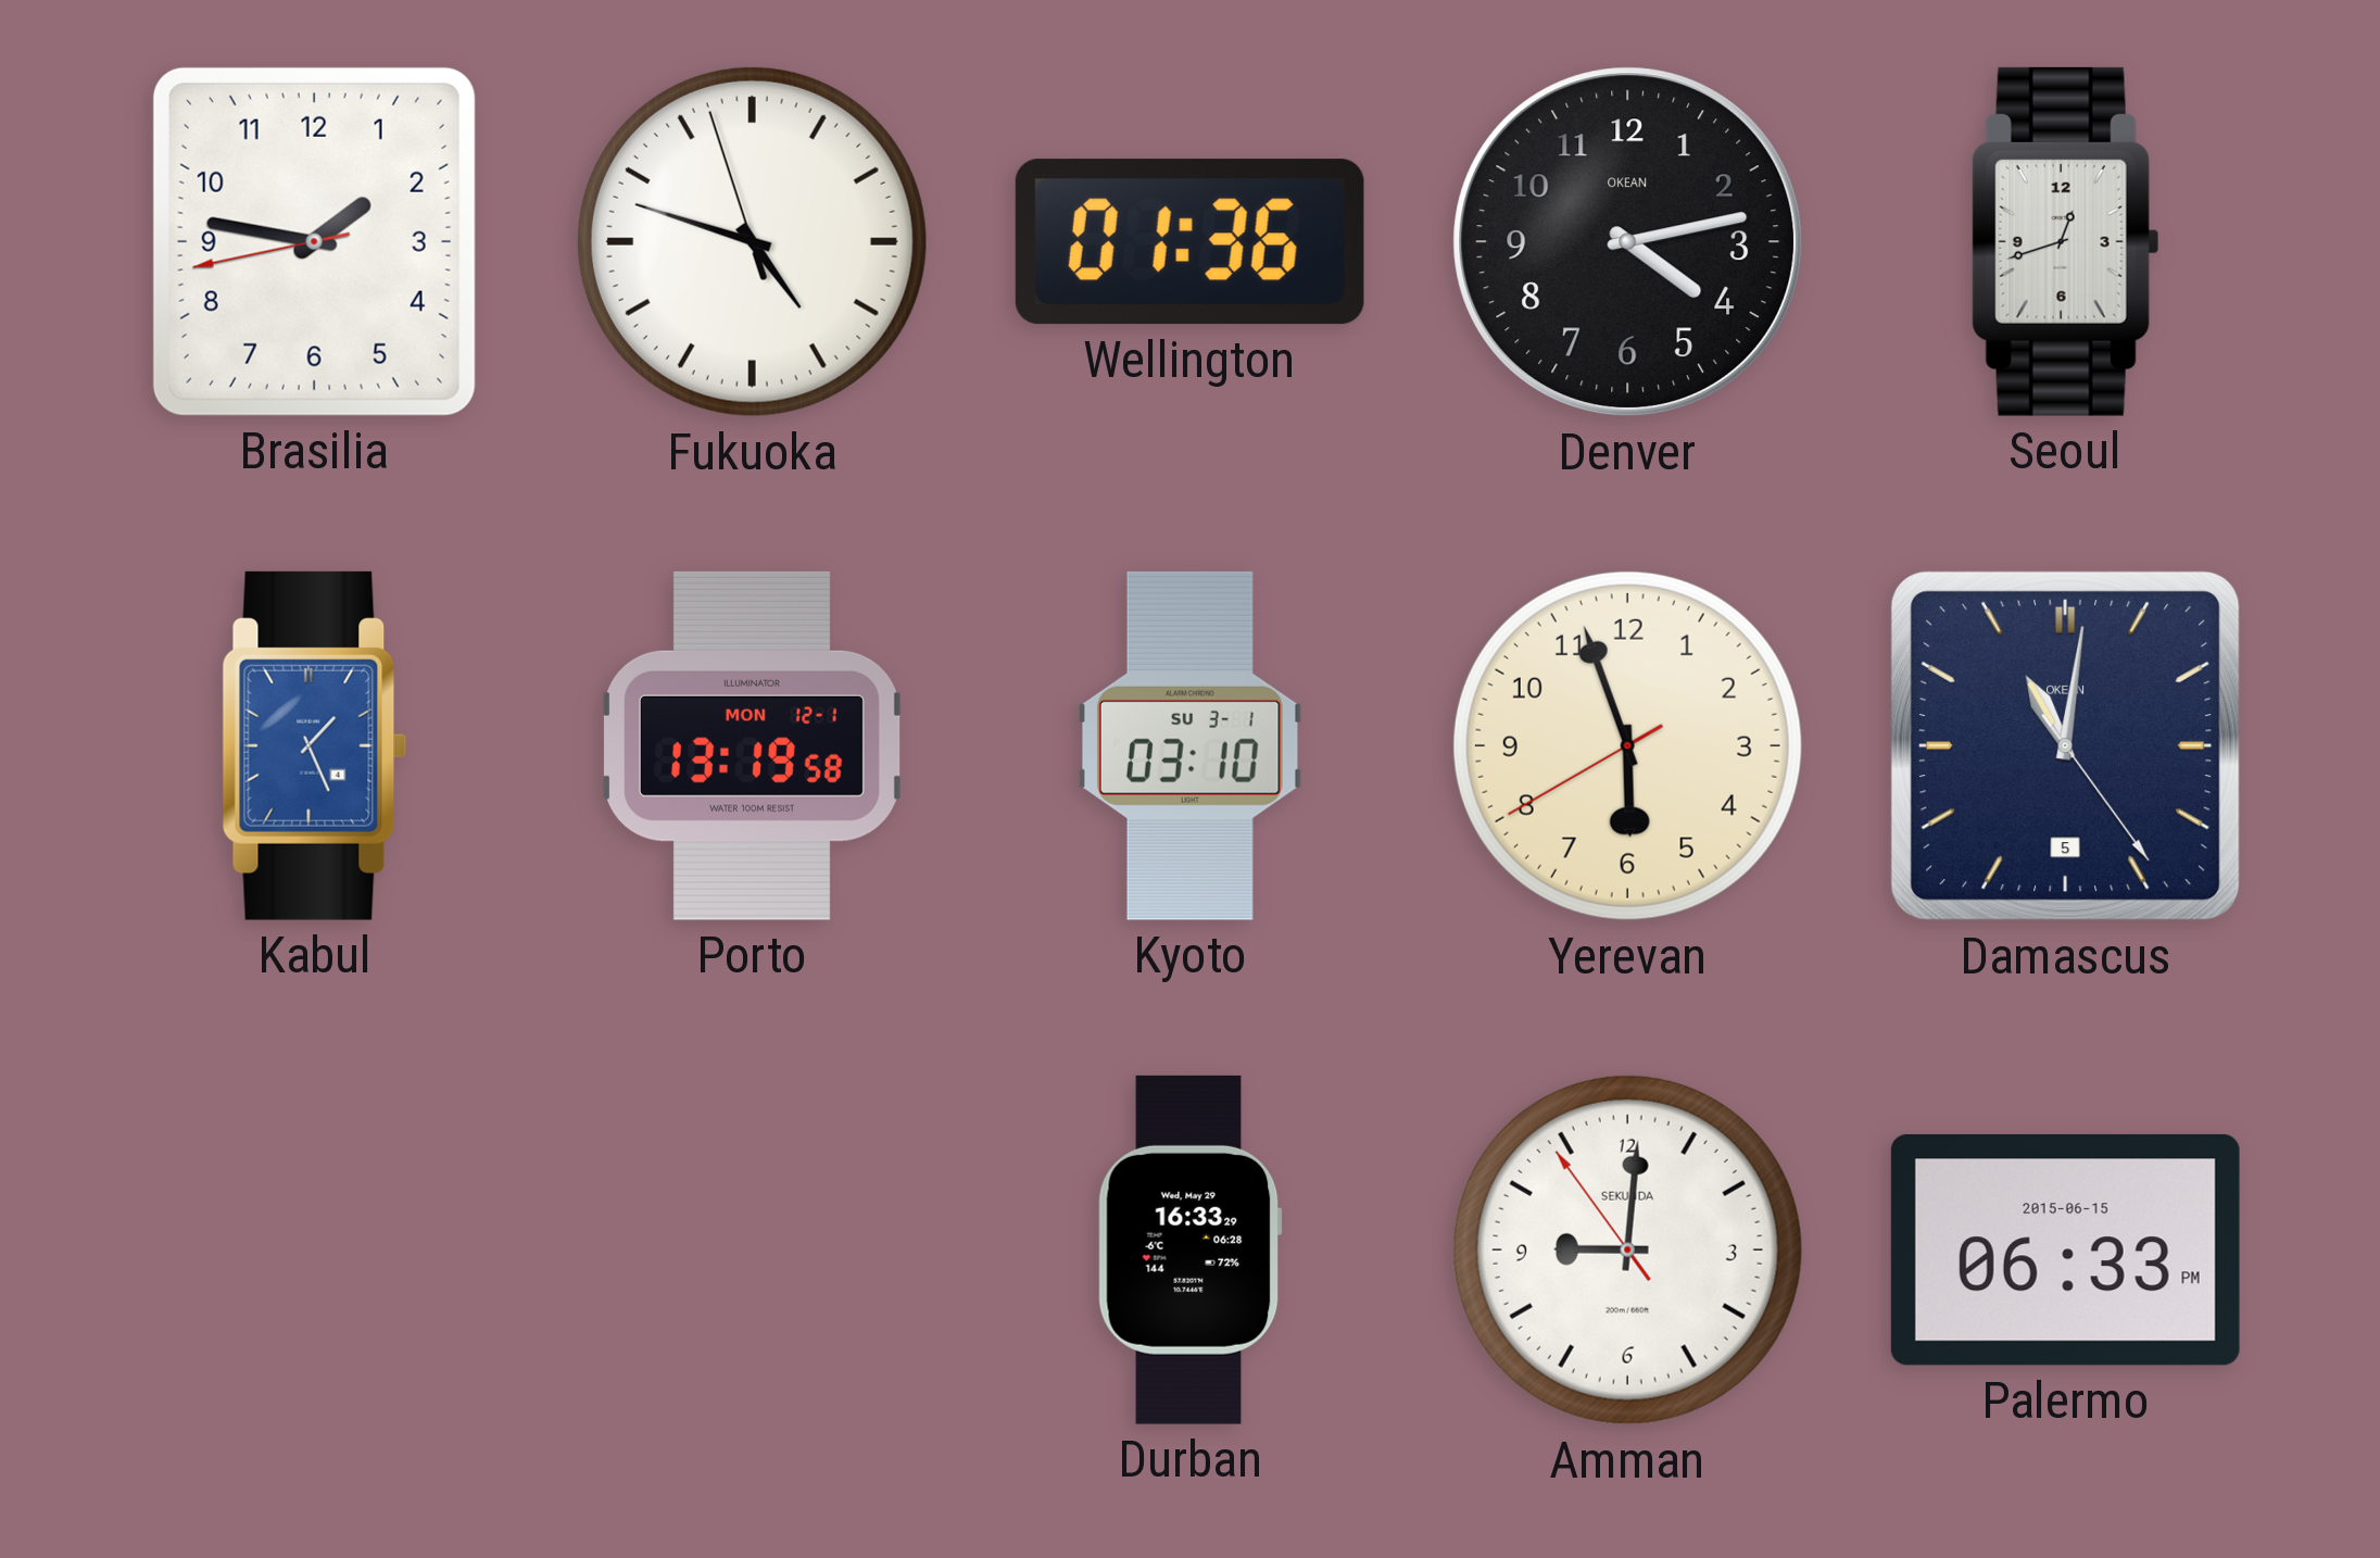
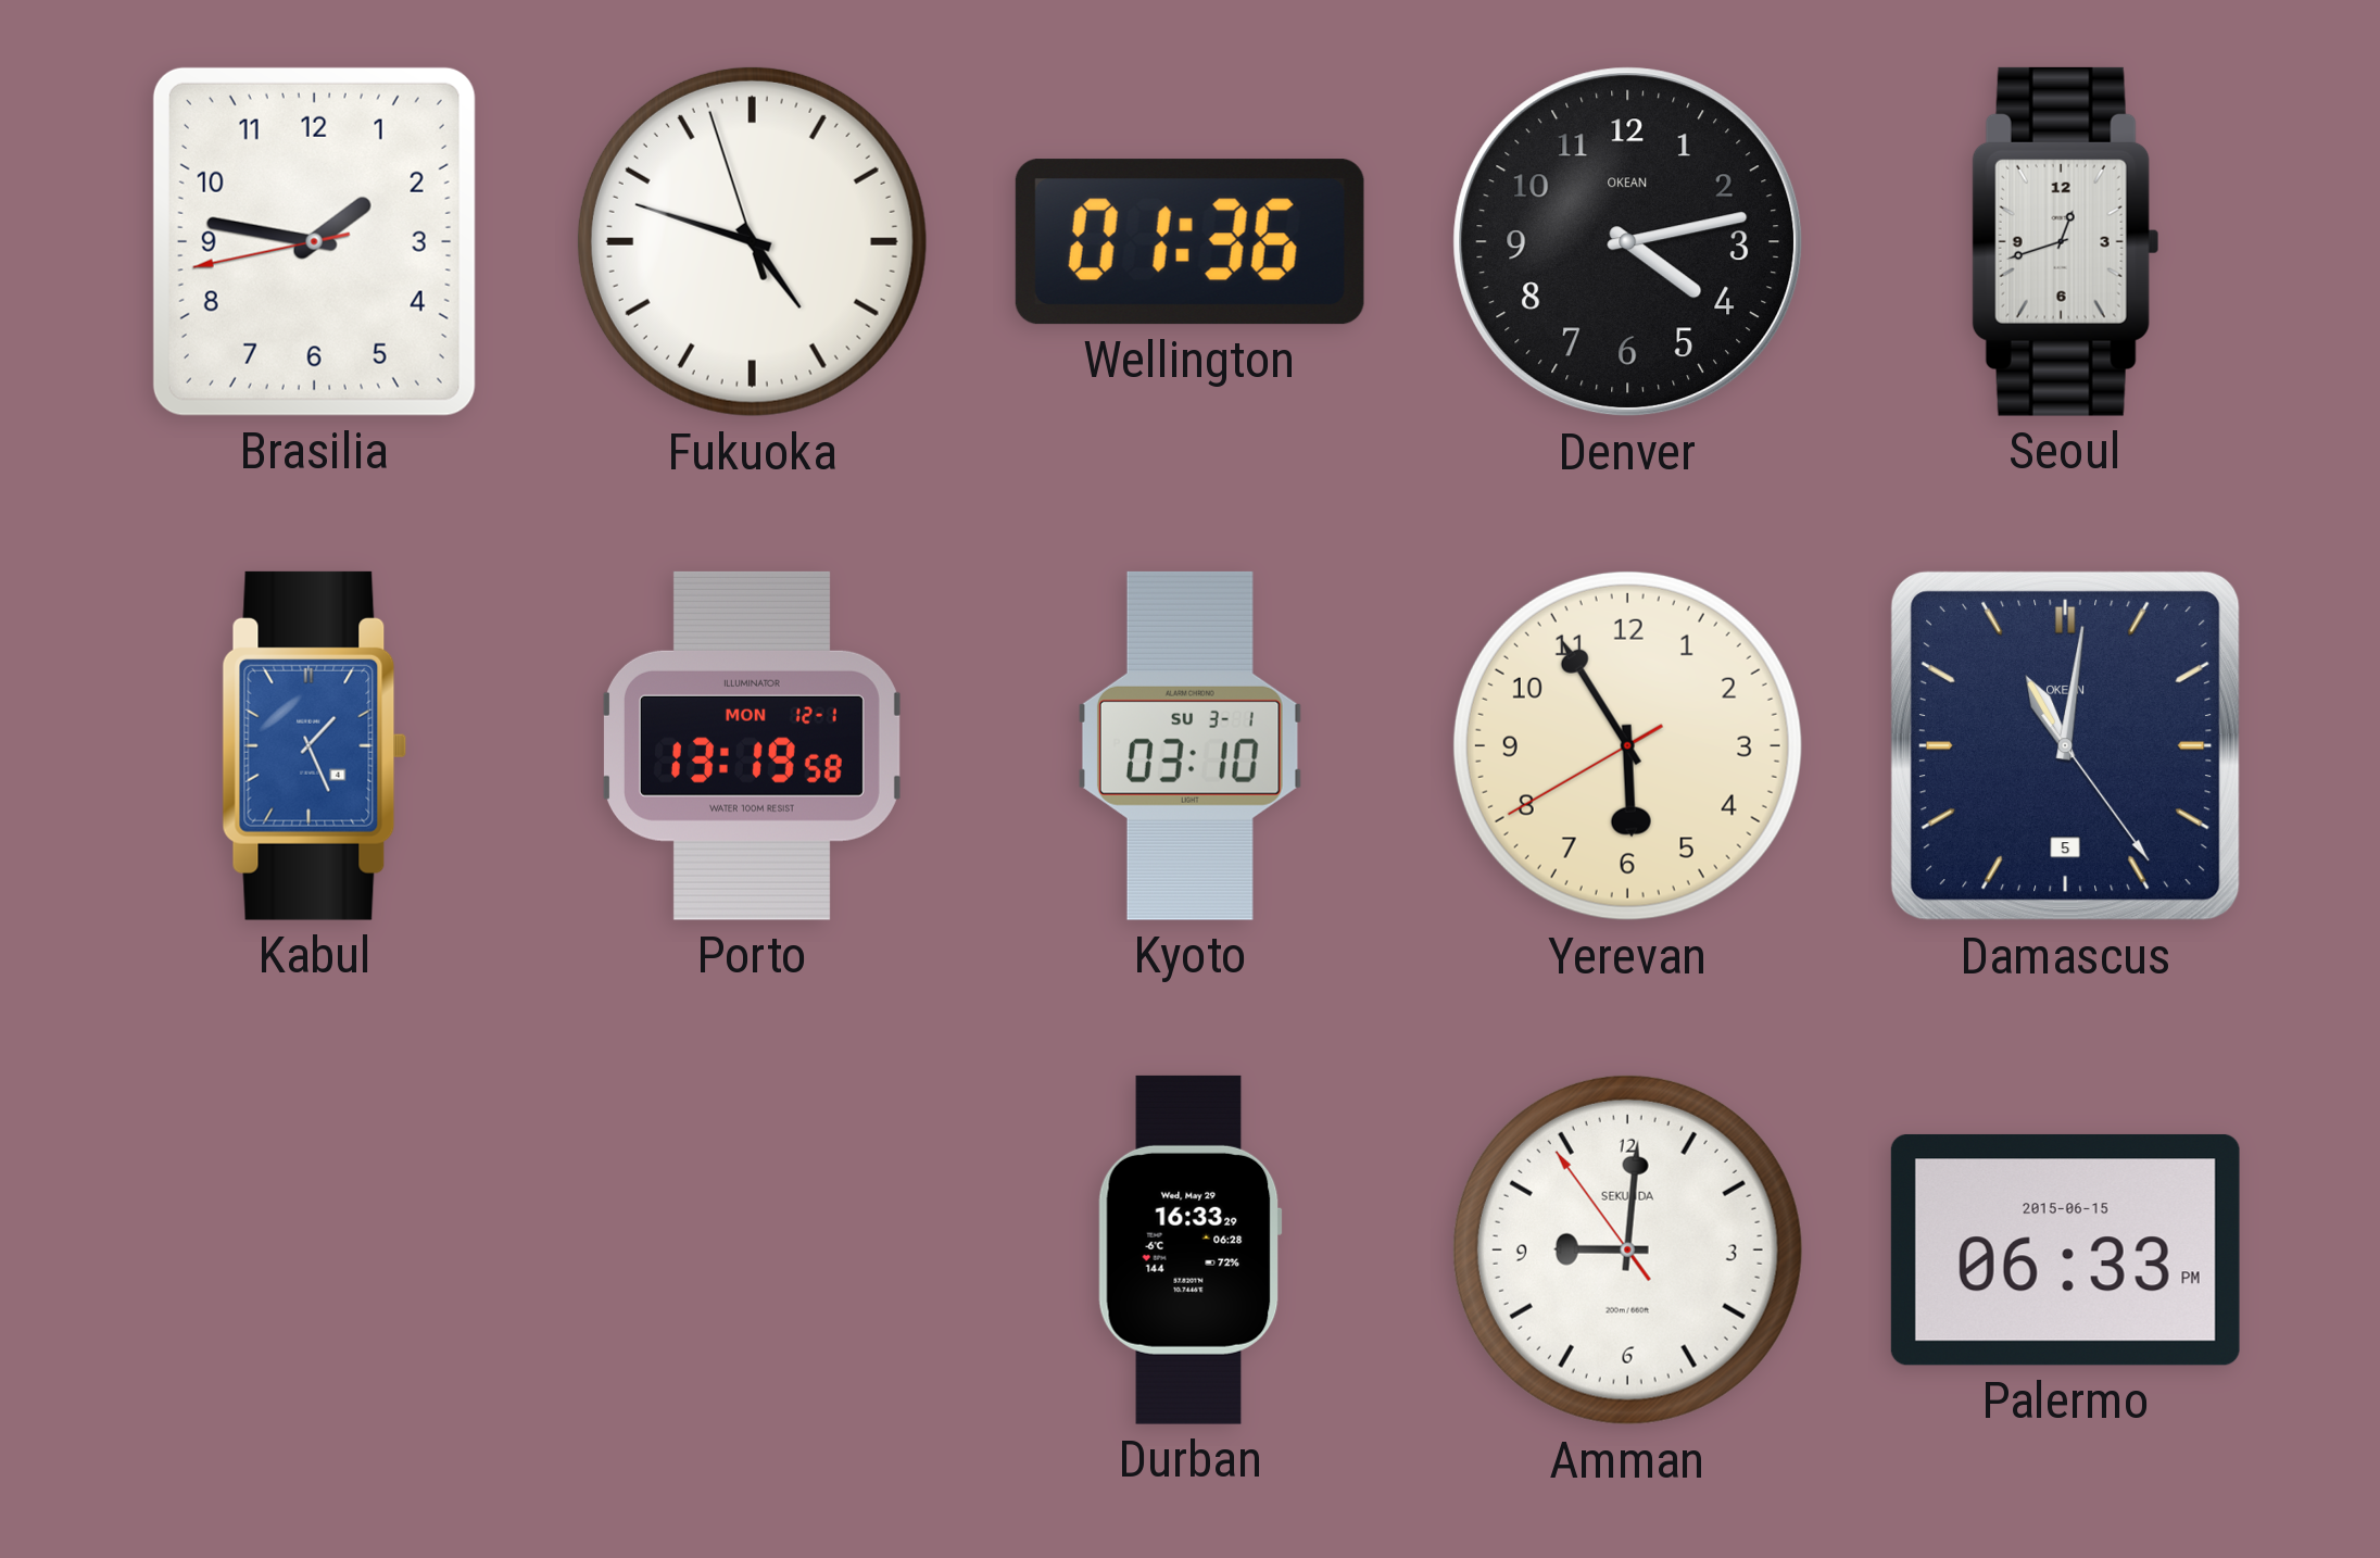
Yerevan: 5:56 -> 5:54
